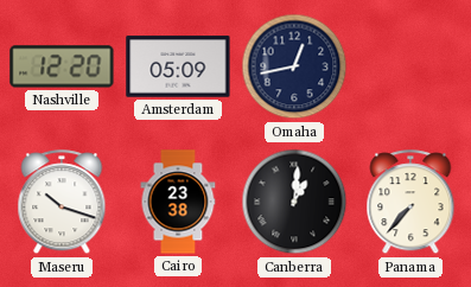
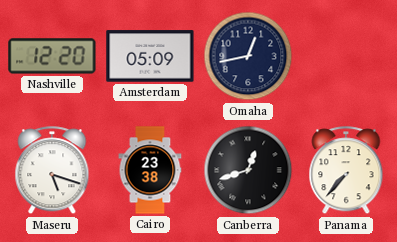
Maseru: 10:18 -> 5:18
Canberra: 1:01 -> 12:42
